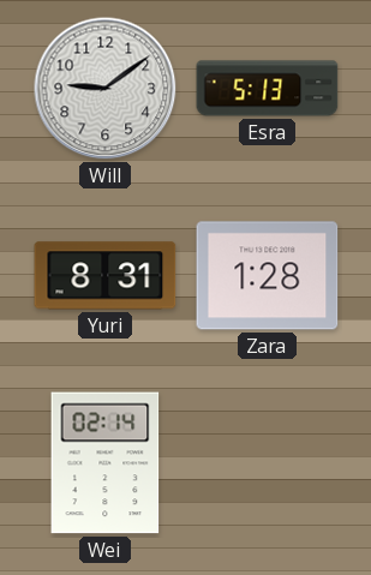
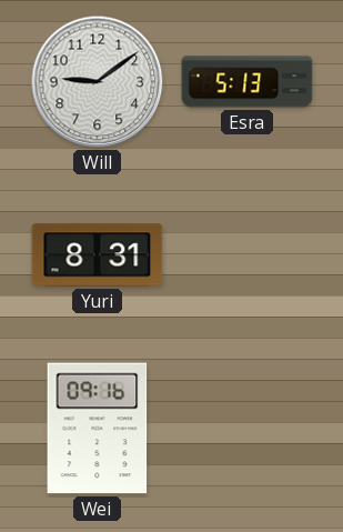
Zara: 1:28 -> none
Wei: 02:14 -> 09:16
